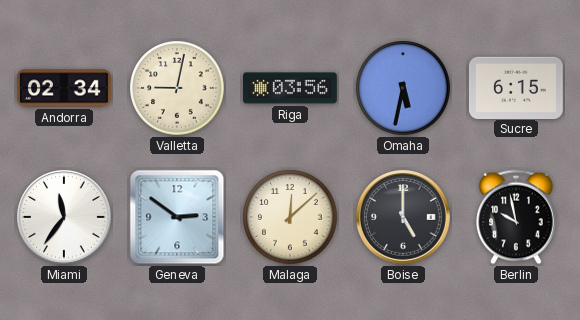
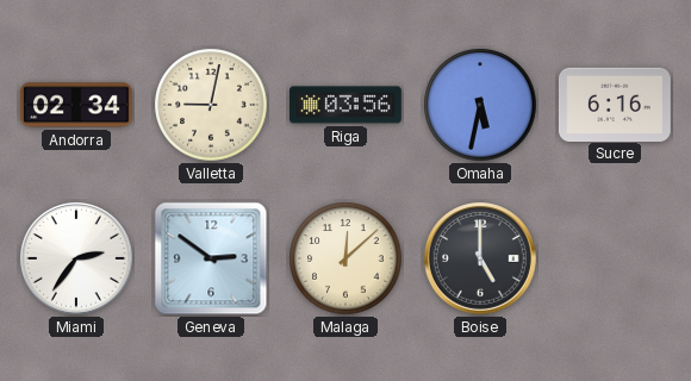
Sucre: 6:15 -> 6:16
Miami: 11:36 -> 2:36
Berlin: 9:58 -> none
